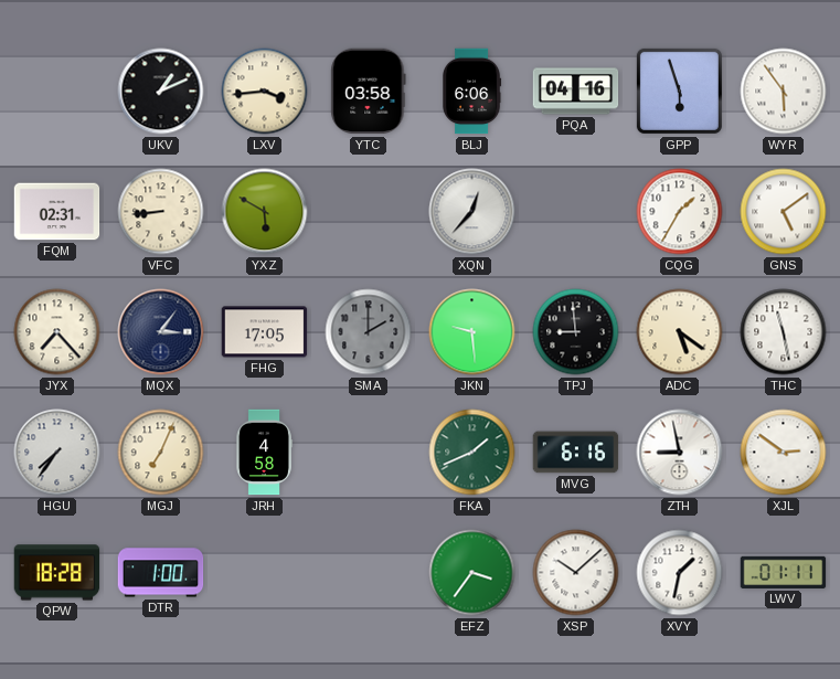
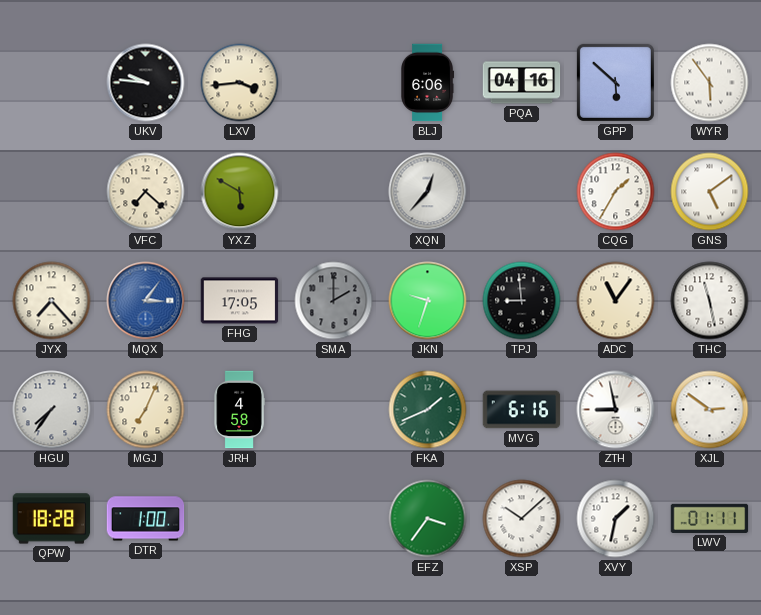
UKV: 1:11 -> 9:46
YTC: 03:58 -> none
GPP: 5:57 -> 5:52
FQM: 02:31 -> none
VFC: 8:44 -> 7:22
MQX dial: navy -> blue
JKN: 9:29 -> 9:33
ADC: 5:21 -> 11:06
